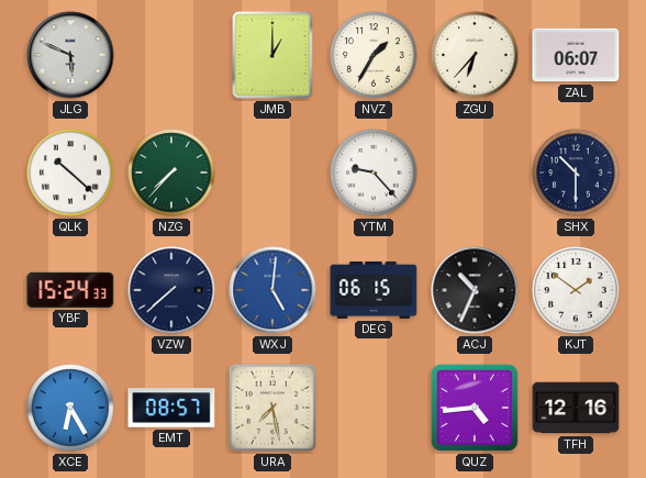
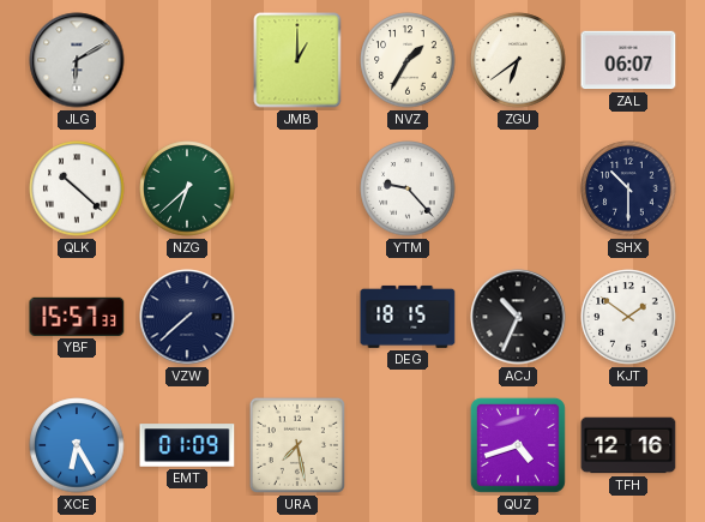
JLG: 5:49 -> 6:10
ZGU: 6:37 -> 6:39
NZG: 7:37 -> 6:38
YBF: 15:24 -> 15:57
WXJ: 5:01 -> none
DEG: 06:15 -> 18:15
EMT: 08:57 -> 01:09
QUZ: 4:44 -> 4:42
